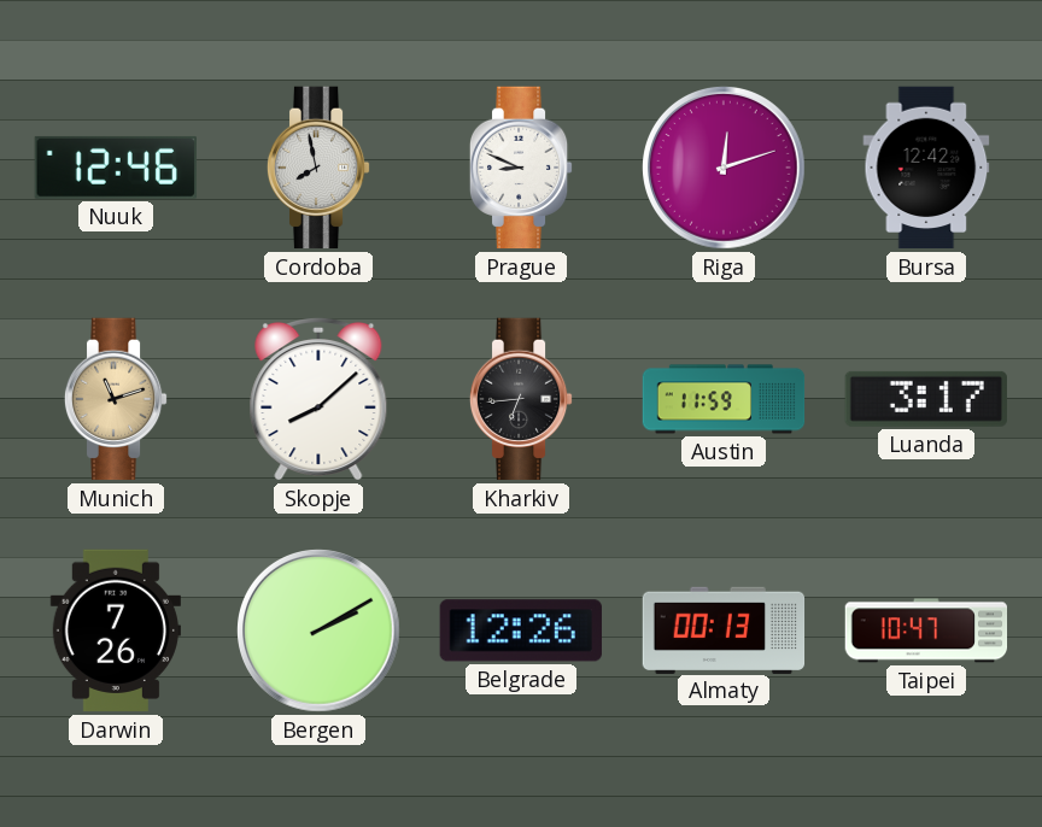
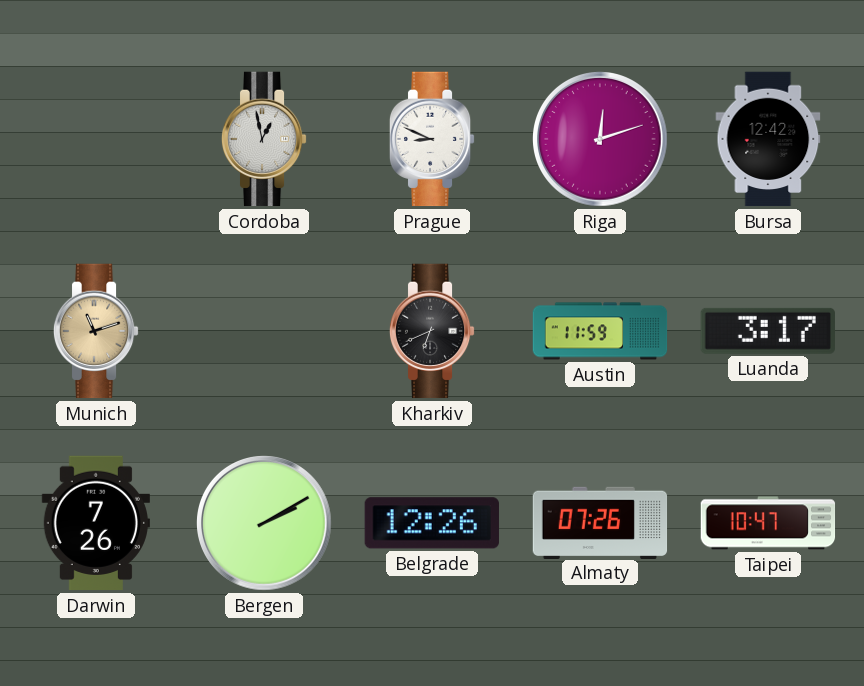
Nuuk: 12:46 -> none
Cordoba: 7:58 -> 12:58
Skopje: 8:08 -> none
Kharkiv: 6:44 -> 6:41
Almaty: 00:13 -> 07:26
